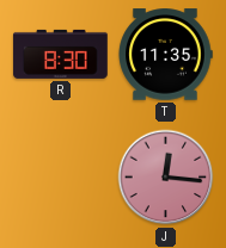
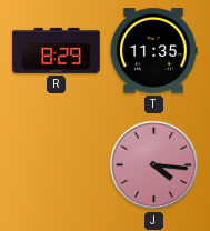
R: 8:30 -> 8:29
J: 12:16 -> 4:16
